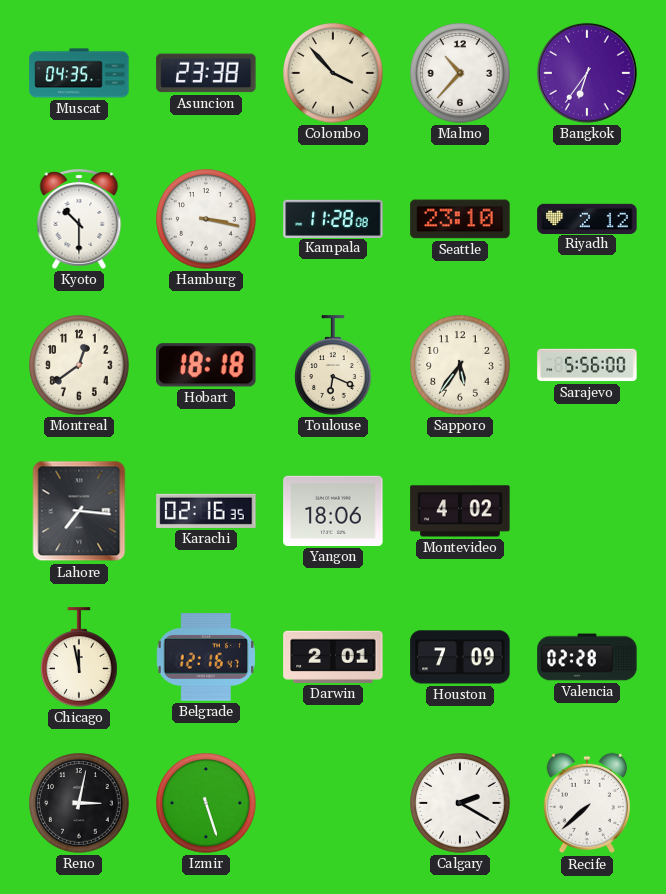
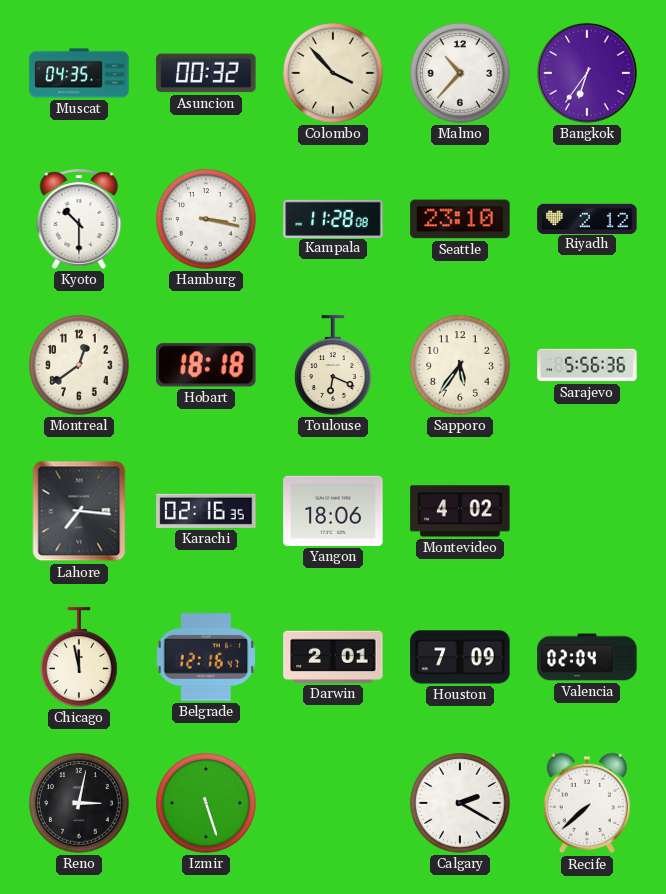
Asuncion: 23:38 -> 00:32
Sarajevo: 5:56:00 -> 5:56:36
Valencia: 02:28 -> 02:04
